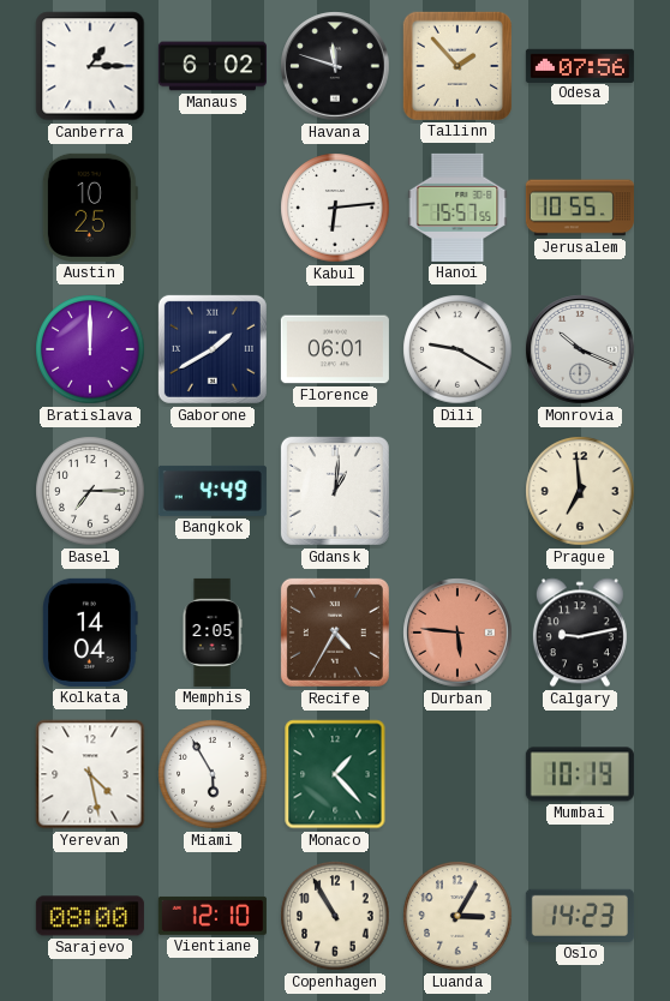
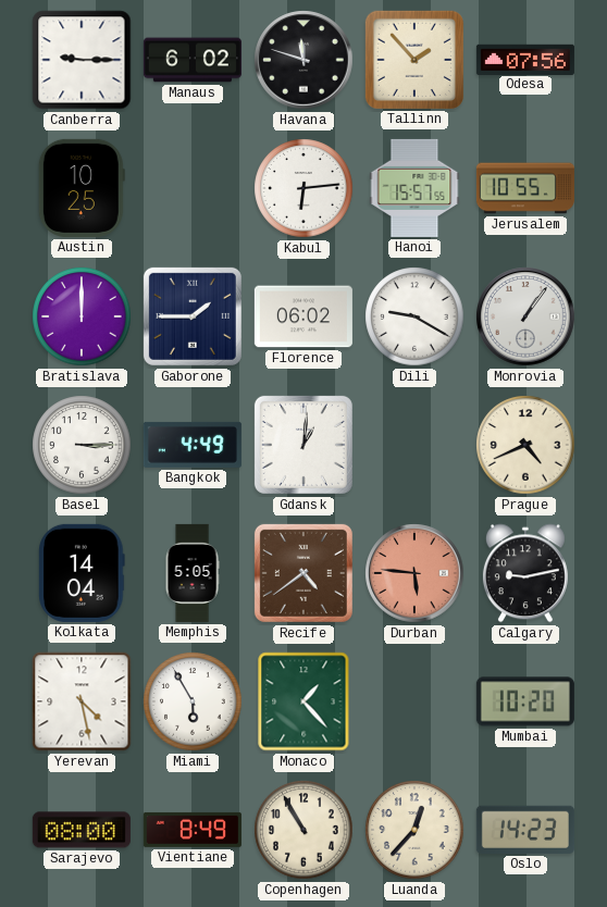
Canberra: 1:15 -> 9:15
Gaborone: 1:40 -> 1:45
Florence: 06:01 -> 06:02
Monrovia: 10:19 -> 1:06
Basel: 7:15 -> 3:15
Prague: 6:59 -> 4:41
Memphis: 2:05 -> 5:05
Recife: 4:35 -> 4:39
Mumbai: 10:19 -> 10:20
Vientiane: 12:10 -> 8:49
Luanda: 3:05 -> 12:37
